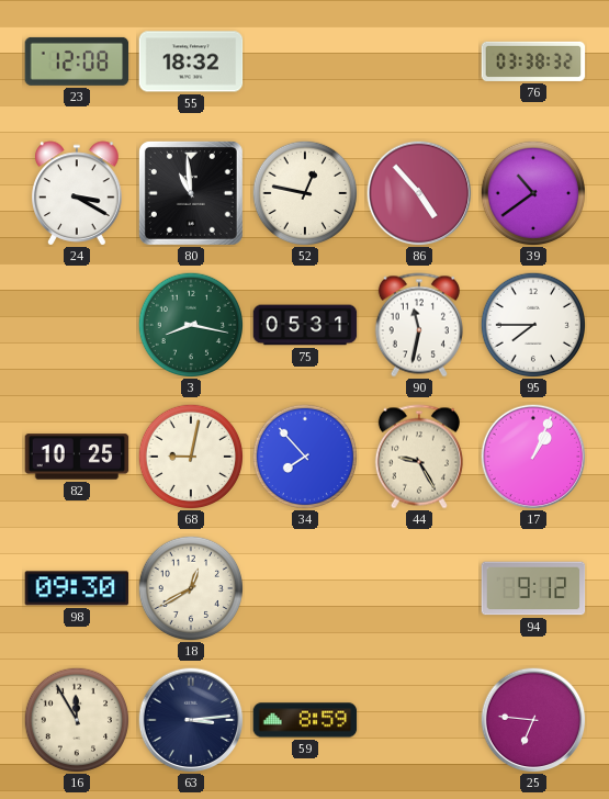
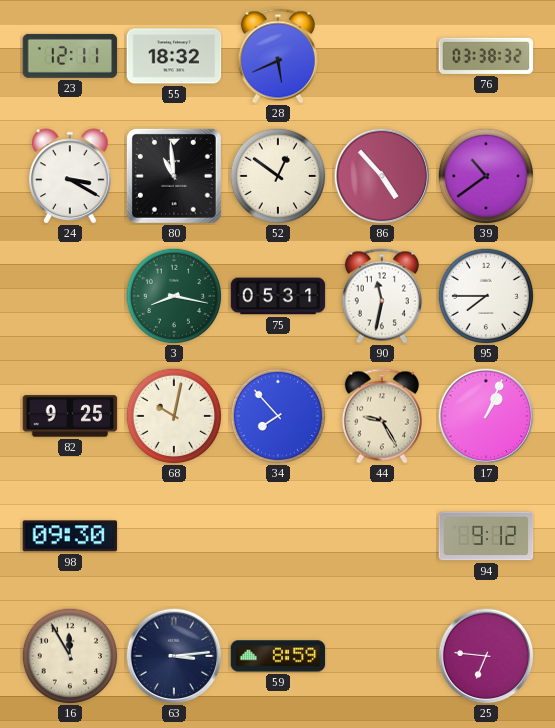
23: 12:08 -> 12:11
28: none -> 5:41
52: 12:47 -> 12:51
82: 10:25 -> 9:25
68: 9:02 -> 10:02
18: 12:40 -> none
